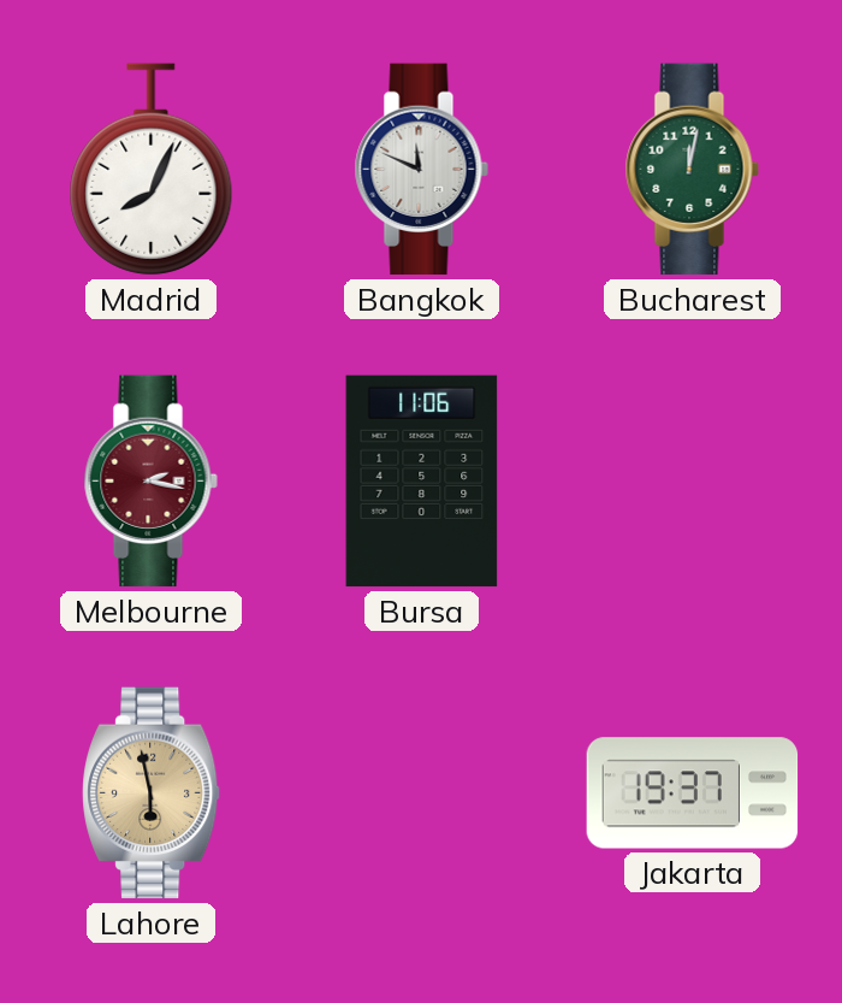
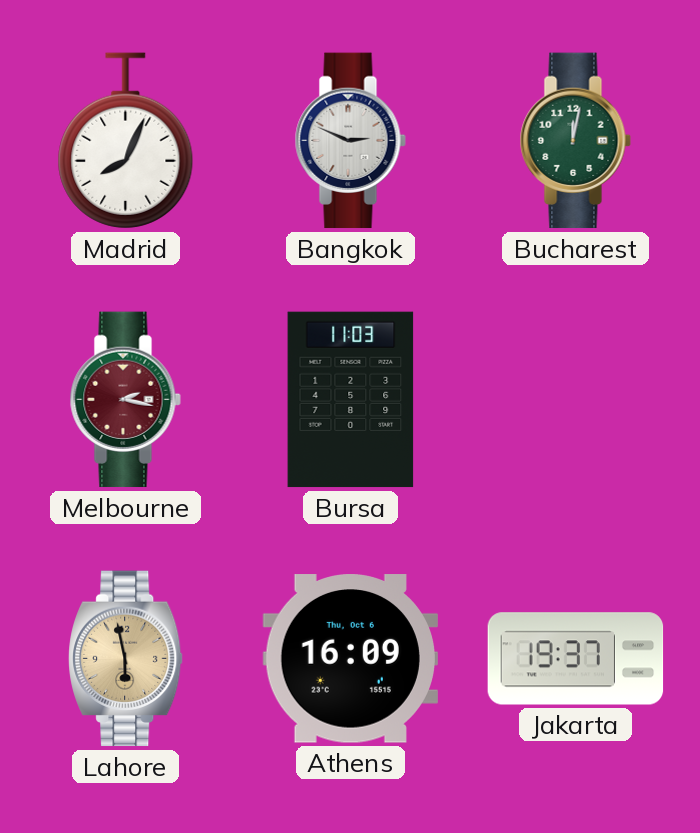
Bangkok: 11:49 -> 2:49
Bursa: 11:06 -> 11:03
Athens: none -> 16:09
